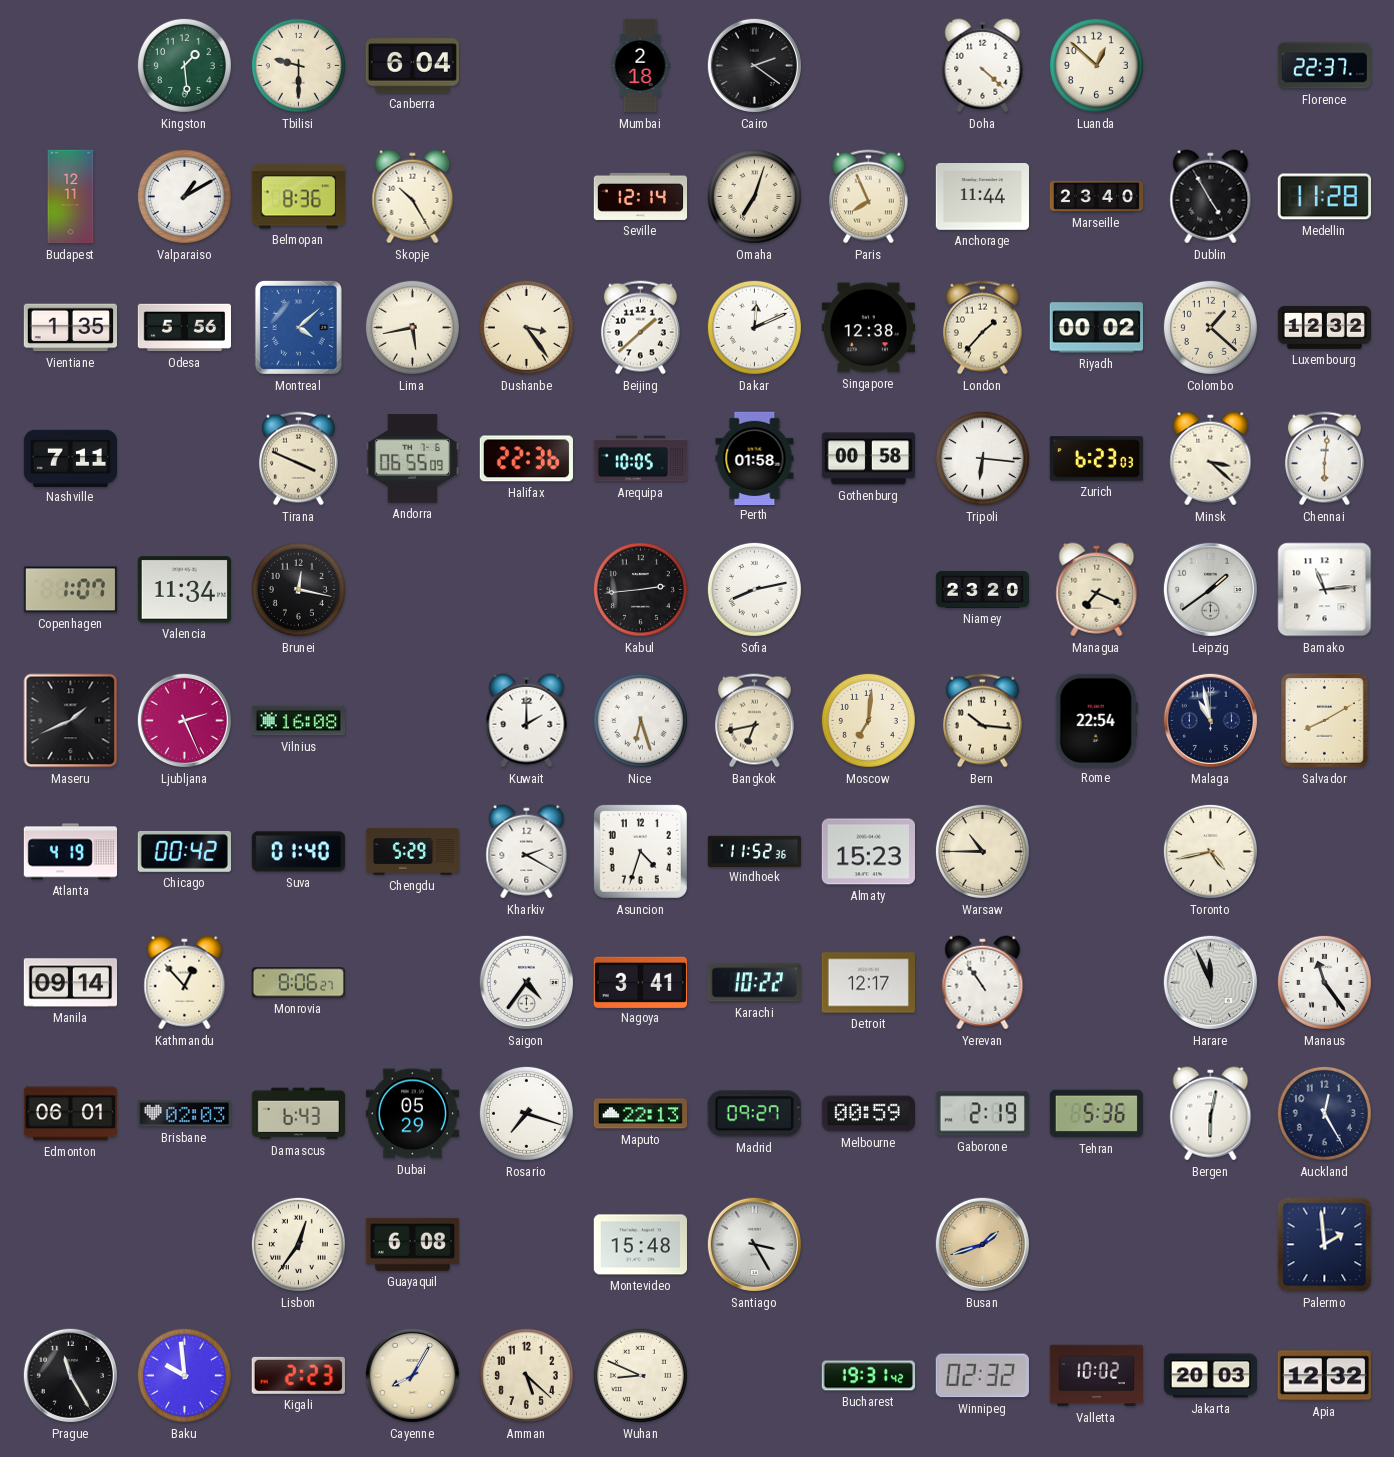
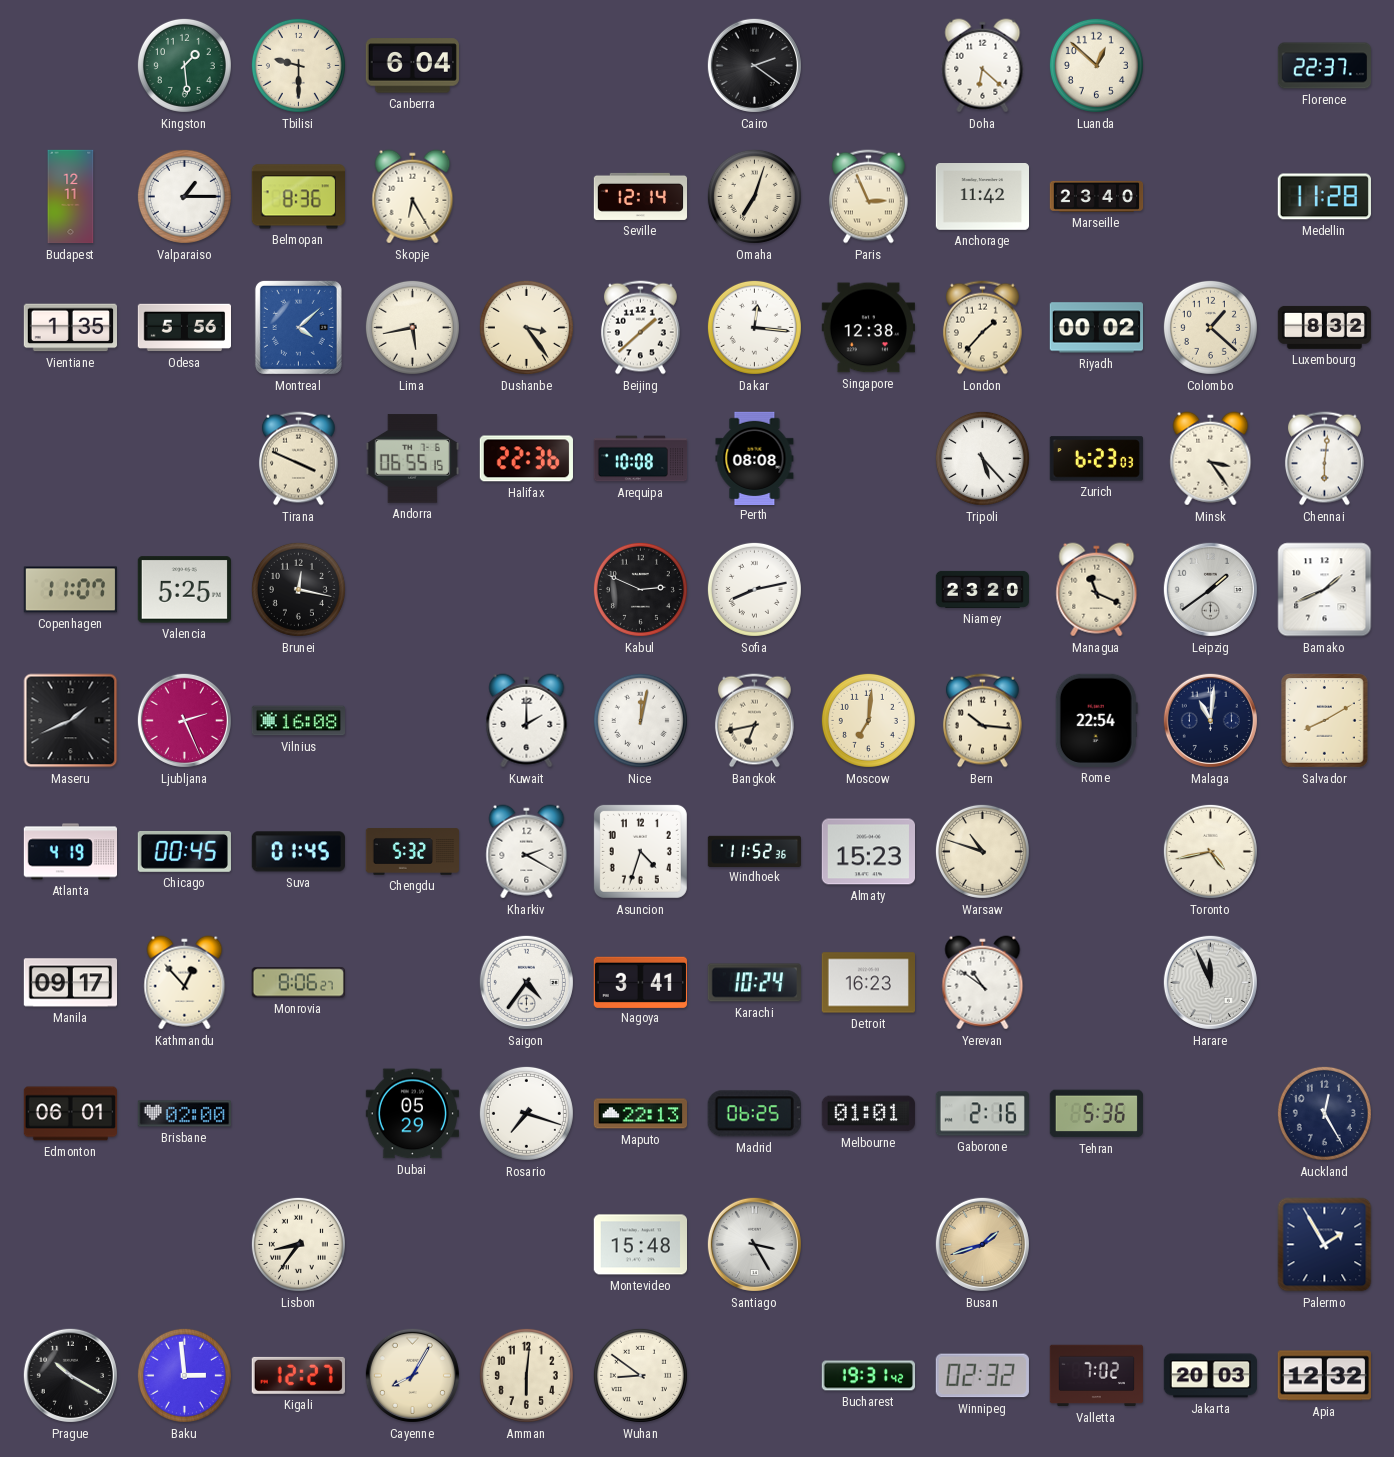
Mumbai: 2:18 -> none
Doha: 4:22 -> 6:22
Valparaiso: 1:10 -> 1:15
Skopje: 10:25 -> 6:25
Paris: 7:56 -> 2:56
Anchorage: 11:44 -> 11:42
Dublin: 4:55 -> none
Dakar: 12:11 -> 12:16
Luxembourg: 12:32 -> 8:32
Nashville: 7:11 -> none
Andorra: 06:55:09 -> 06:55:15
Arequipa: 10:05 -> 10:08
Perth: 01:58 -> 08:08
Gothenburg: 00:58 -> none
Tripoli: 6:16 -> 5:23
Minsk: 3:22 -> 3:24
Copenhagen: 1:07 -> 11:07
Valencia: 11:34 -> 5:25
Kabul: 2:44 -> 2:49
Managua: 7:19 -> 11:19
Bamako: 11:14 -> 1:41
Nice: 6:27 -> 12:02
Malaga: 10:58 -> 11:01
Chicago: 00:42 -> 00:45
Suva: 01:40 -> 01:45
Chengdu: 5:29 -> 5:32
Warsaw: 10:45 -> 10:48
Manila: 09:14 -> 09:17
Karachi: 10:22 -> 10:24
Detroit: 12:17 -> 16:23
Yerevan: 10:54 -> 10:51
Manaus: 11:24 -> none
Brisbane: 02:03 -> 02:00
Damascus: 6:43 -> none
Madrid: 09:27 -> 06:25
Melbourne: 00:59 -> 01:01
Gaborone: 2:19 -> 2:16
Bergen: 6:02 -> none
Lisbon: 12:36 -> 8:36
Guayaquil: 6:08 -> none
Palermo: 1:59 -> 1:55
Prague: 11:25 -> 10:20
Baku: 9:59 -> 2:59
Kigali: 2:23 -> 12:27
Amman: 5:22 -> 6:01
Wuhan: 8:49 -> 8:51
Valletta: 10:02 -> 7:02
